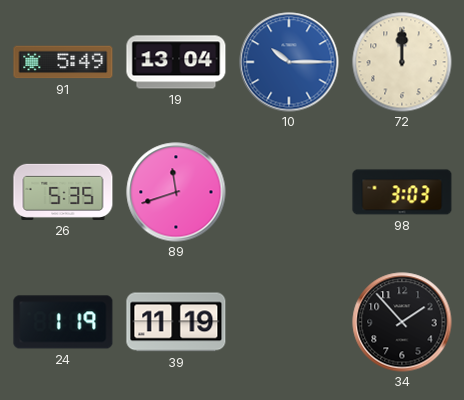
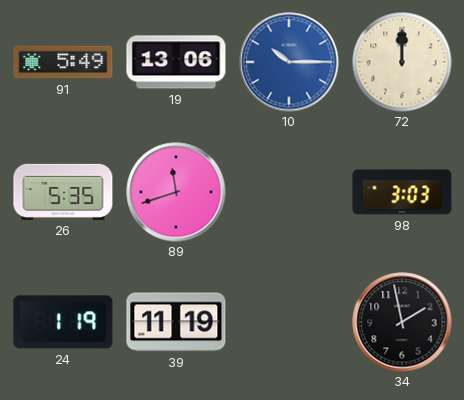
19: 13:04 -> 13:06
34: 1:53 -> 1:58
